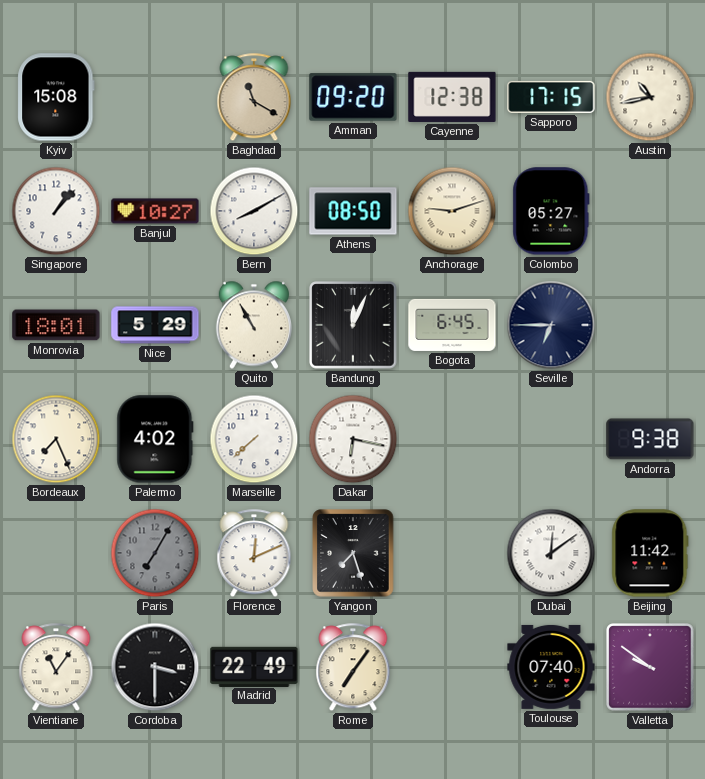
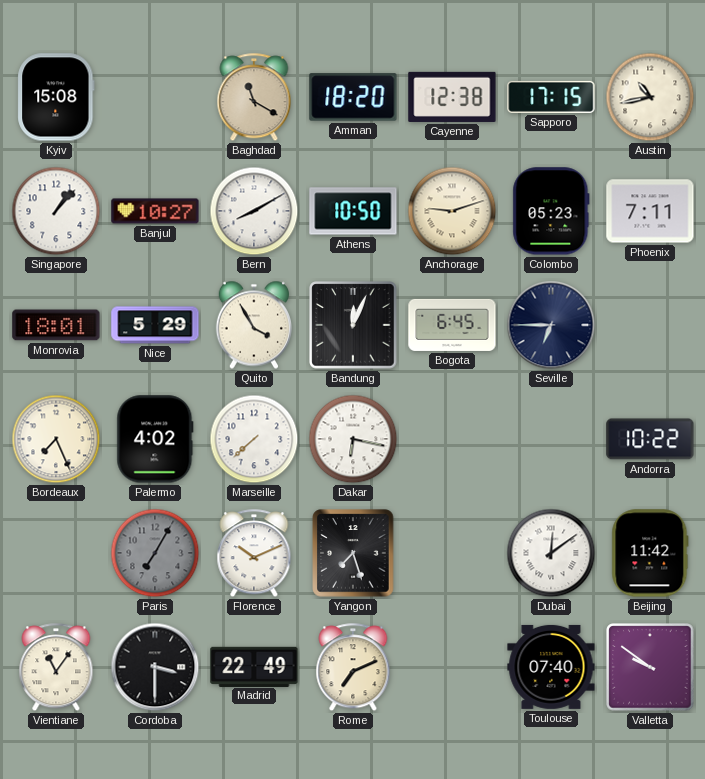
Amman: 09:20 -> 18:20
Athens: 08:50 -> 10:50
Colombo: 05:27 -> 05:23
Phoenix: none -> 7:11
Quito: 10:55 -> 3:55
Andorra: 9:38 -> 10:22
Florence: 12:11 -> 10:11
Rome: 7:06 -> 7:11
